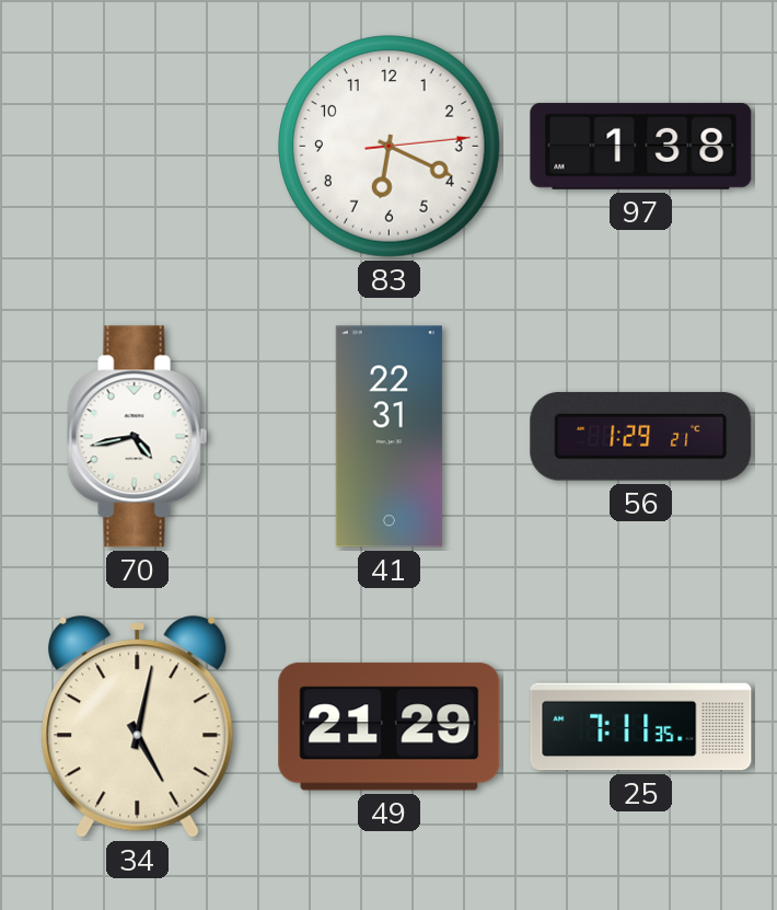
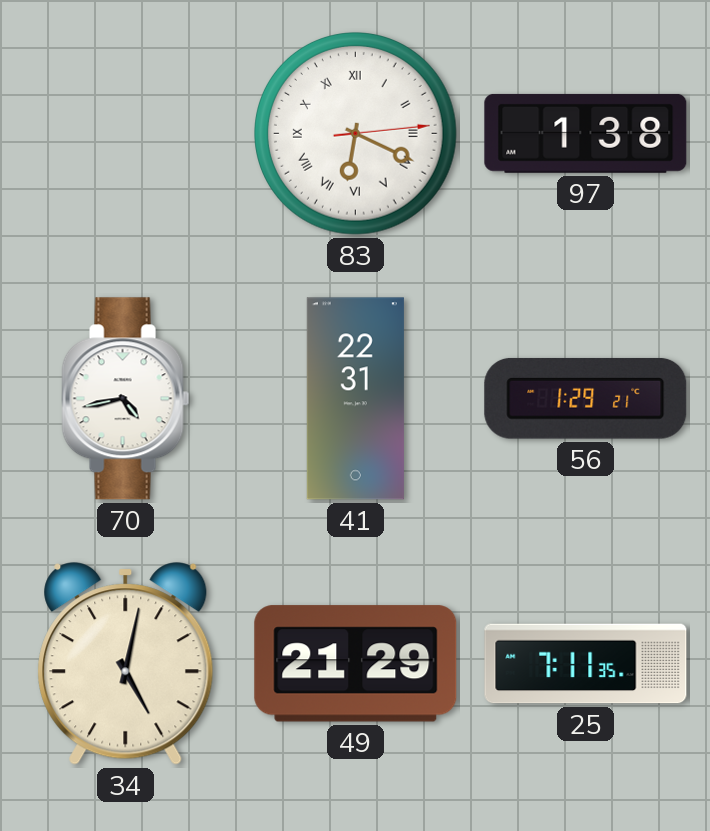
83 numerals: Arabic -> Roman
